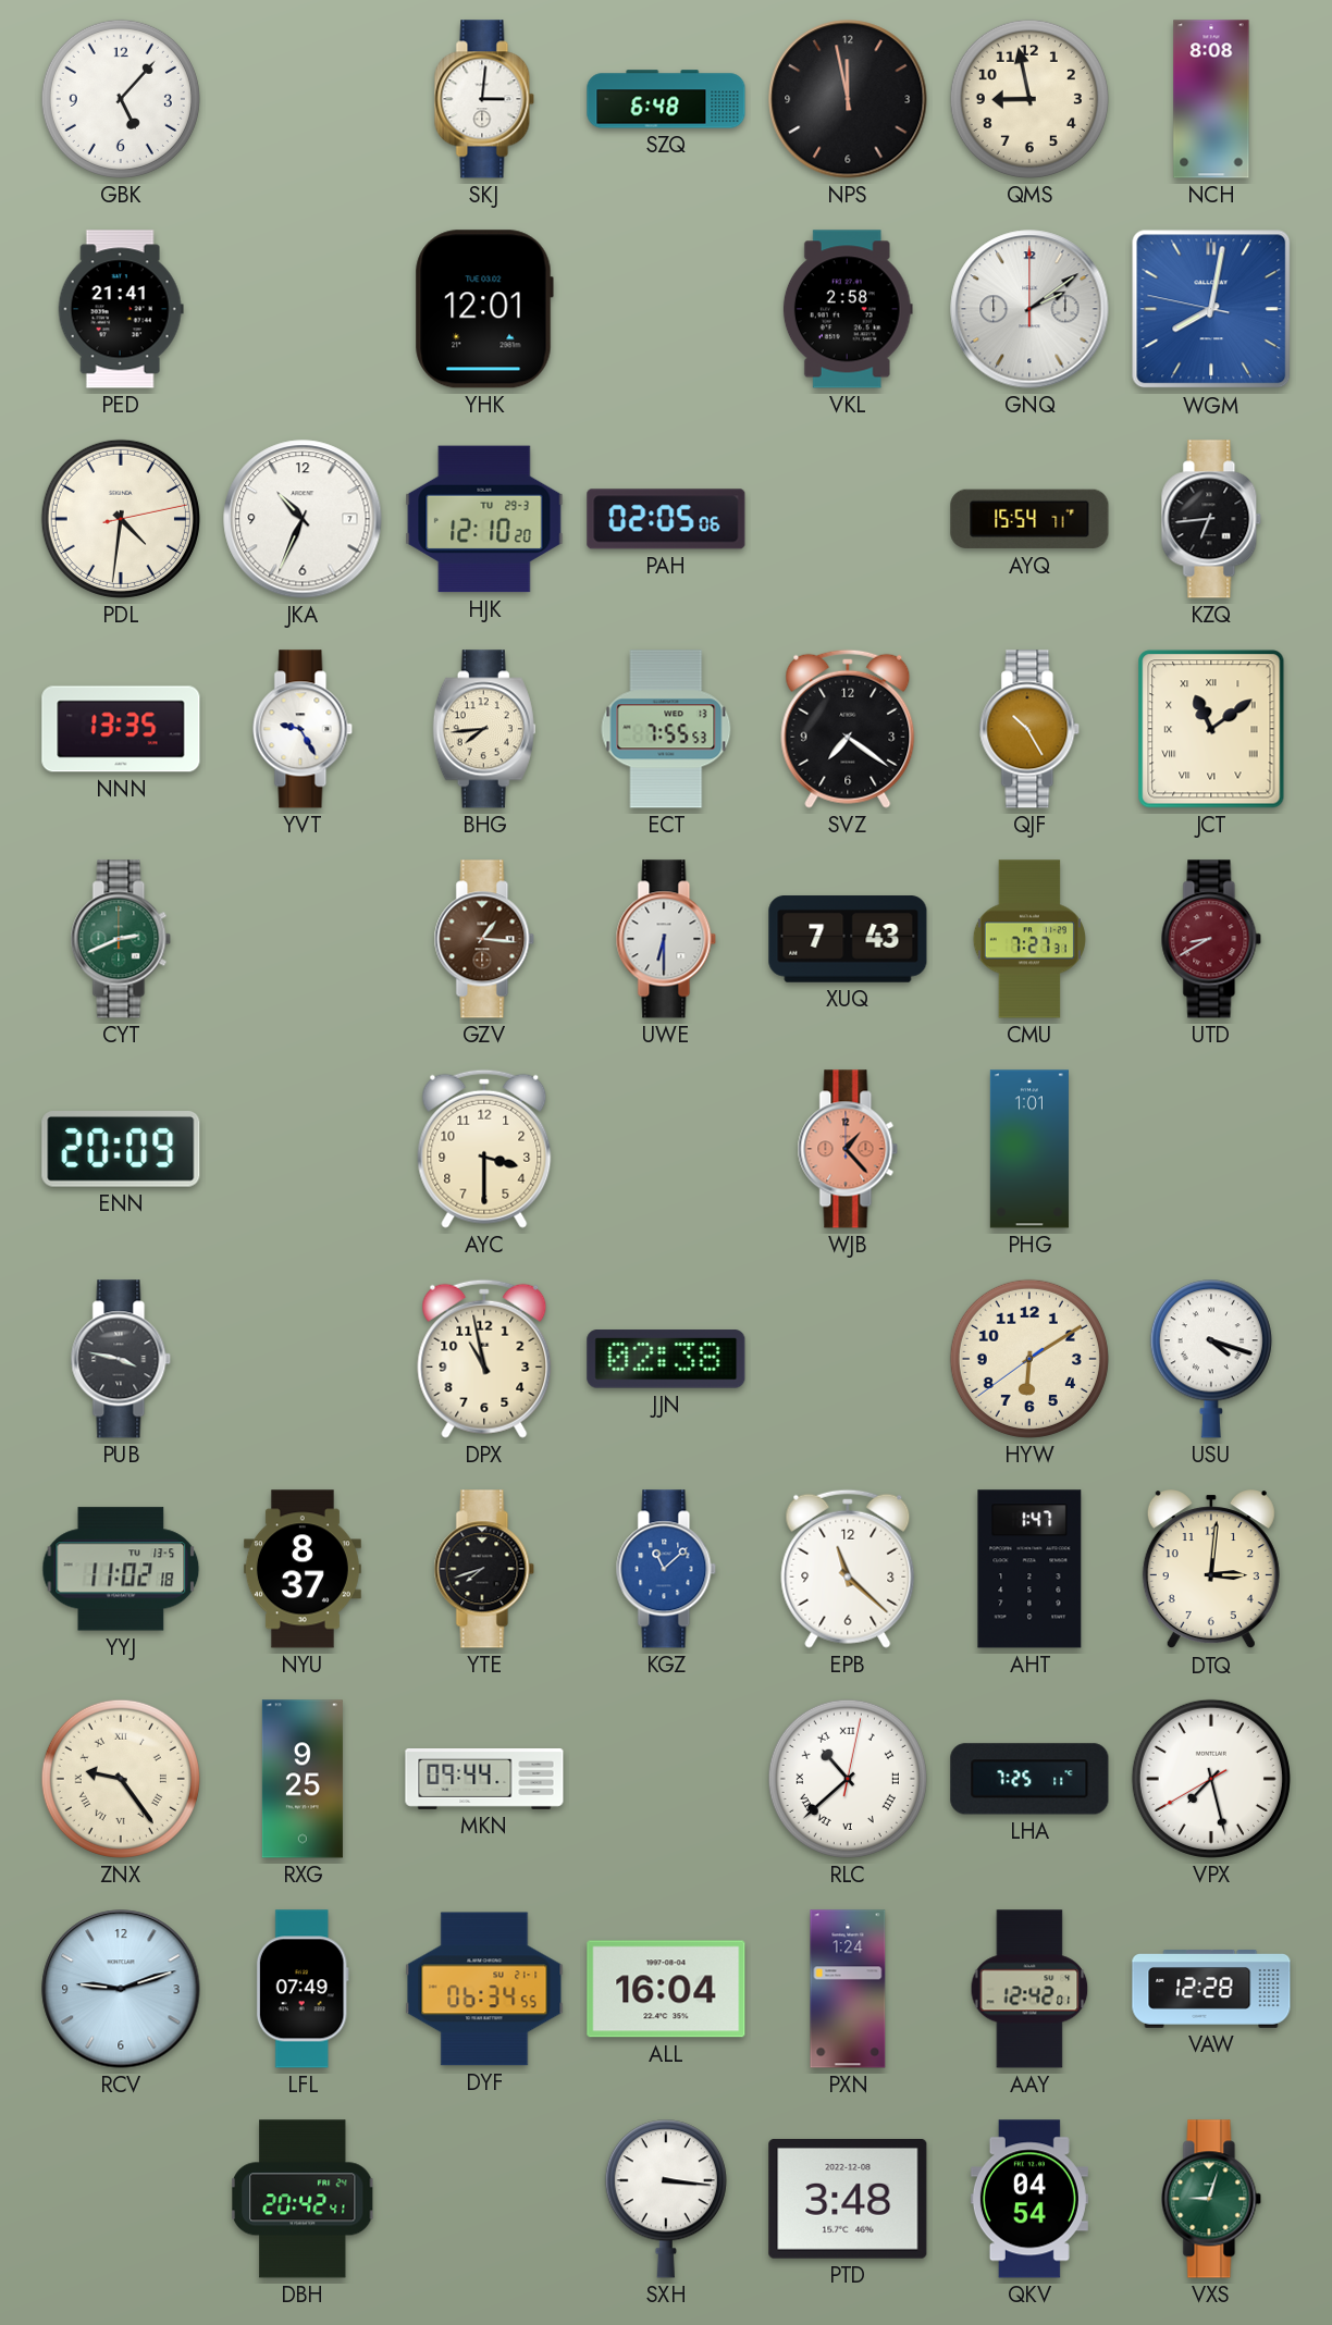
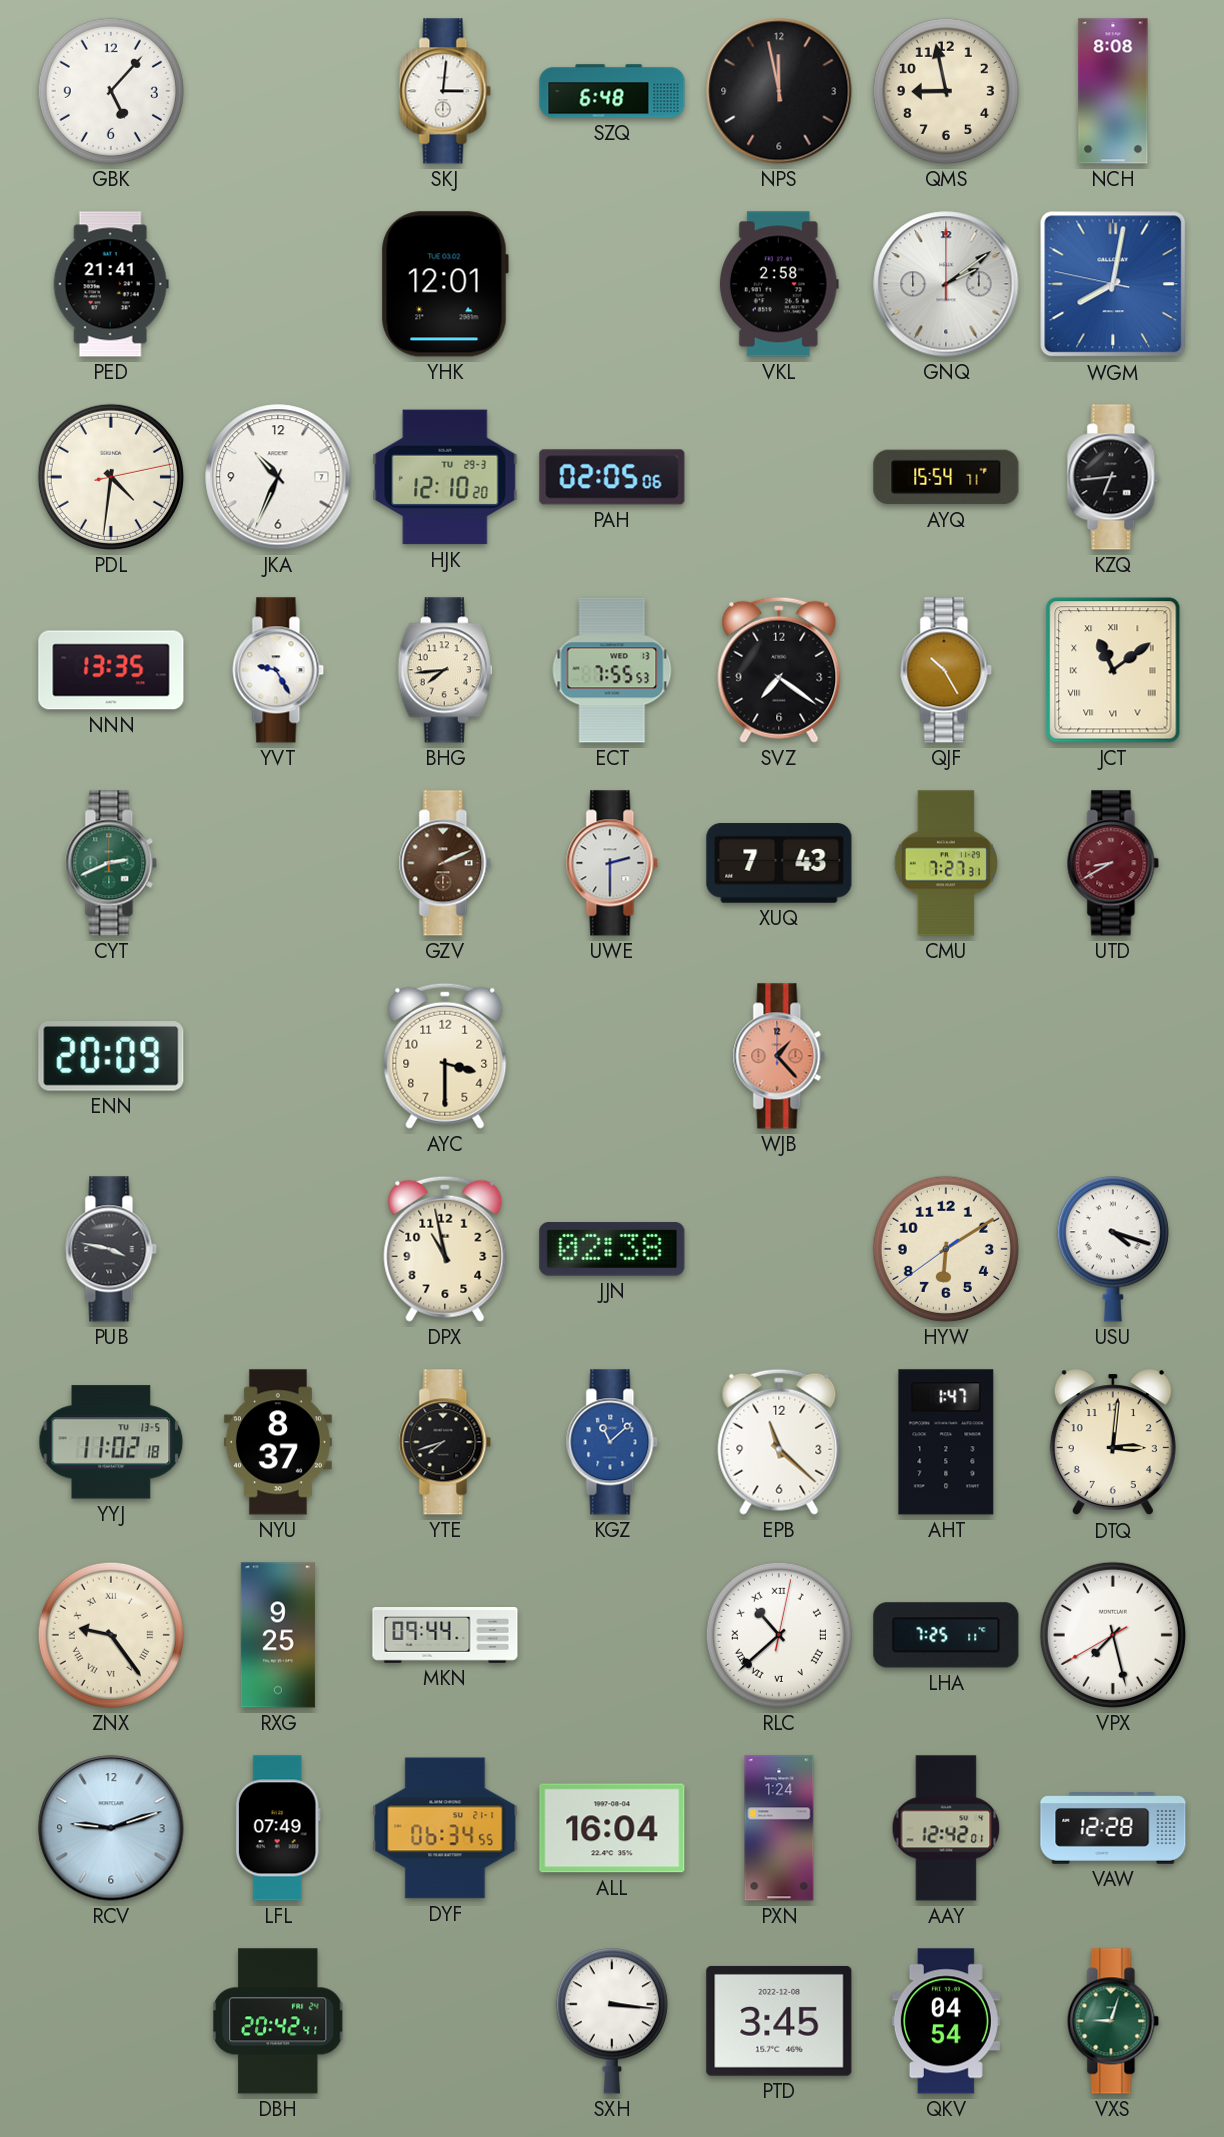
GZV: 1:16 -> 2:11
UWE: 6:30 -> 2:30
PHG: 1:01 -> none
PTD: 3:48 -> 3:45
